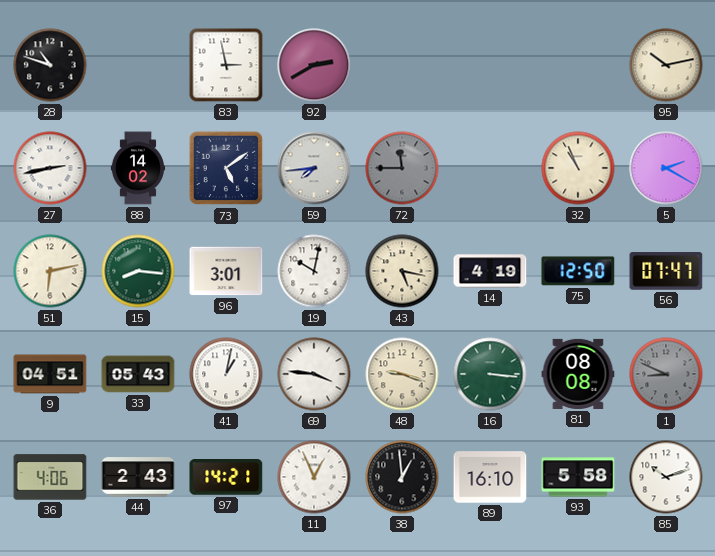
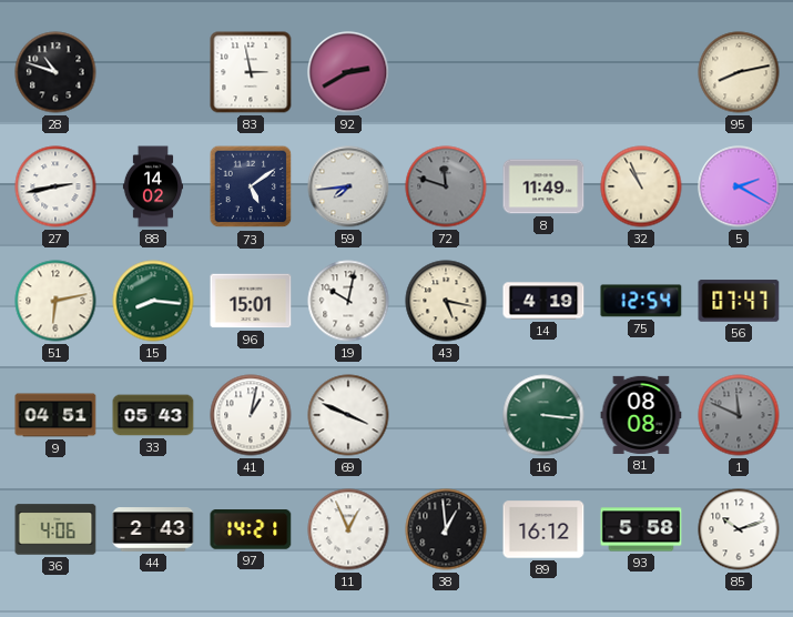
95: 10:13 -> 8:13
72: 11:45 -> 11:48
8: none -> 11:49
96: 3:01 -> 15:01
75: 12:50 -> 12:54
69: 3:46 -> 3:49
48: 9:18 -> none
1: 8:49 -> 11:49
89: 16:10 -> 16:12
